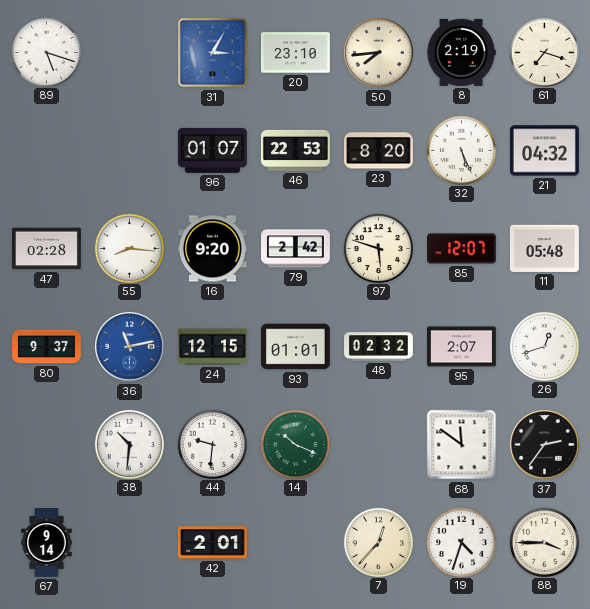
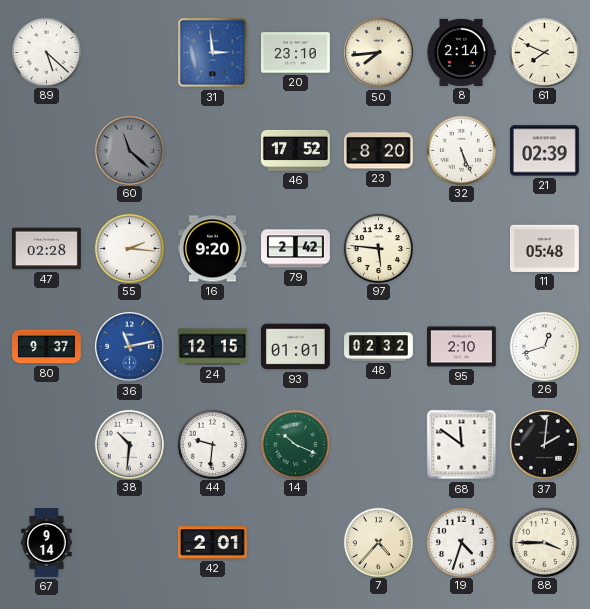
89: 5:18 -> 5:22
31: 3:05 -> 2:59
8: 2:19 -> 2:14
61: 7:18 -> 7:49
60: none -> 11:22
96: 01:07 -> none
46: 22:53 -> 17:52
21: 04:32 -> 02:39
55: 8:16 -> 2:16
97: 5:48 -> 5:46
85: 12:07 -> none
95: 2:07 -> 2:10
37: 2:36 -> 2:01
7: 12:37 -> 4:37
